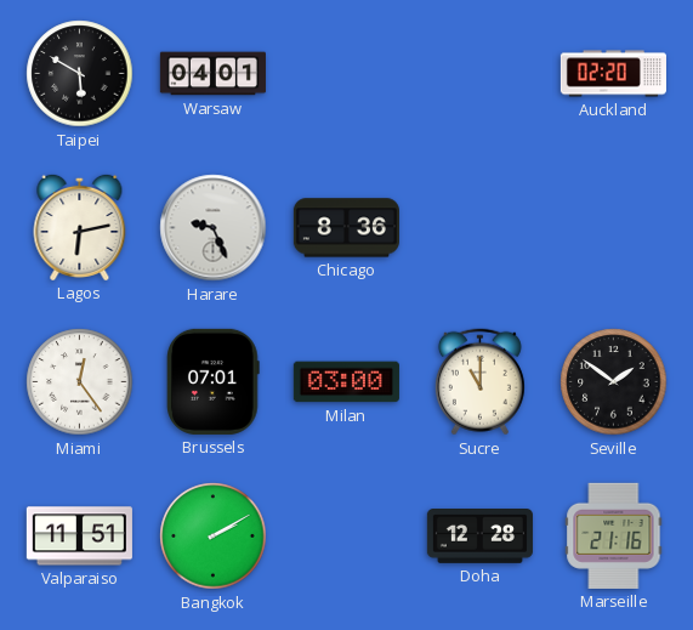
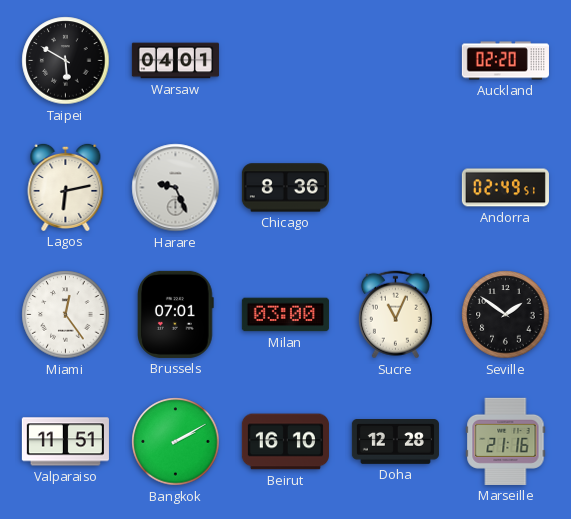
Andorra: none -> 02:49
Sucre: 11:00 -> 11:04
Beirut: none -> 16:10
